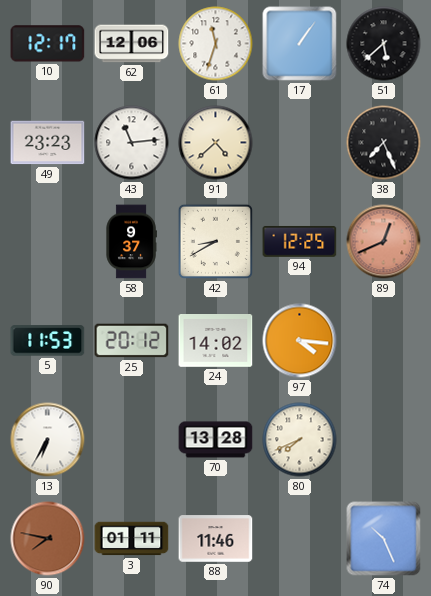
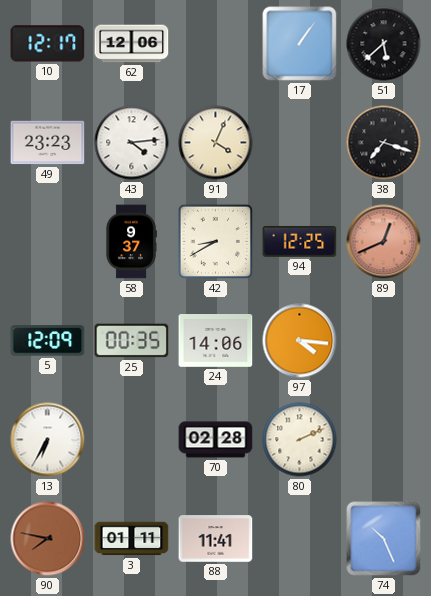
61: 11:33 -> none
43: 11:14 -> 4:14
91: 4:38 -> 4:04
38: 7:26 -> 7:18
5: 11:53 -> 12:09
25: 20:12 -> 00:35
24: 14:02 -> 14:06
70: 13:28 -> 02:28
80: 7:41 -> 2:11
88: 11:46 -> 11:41
